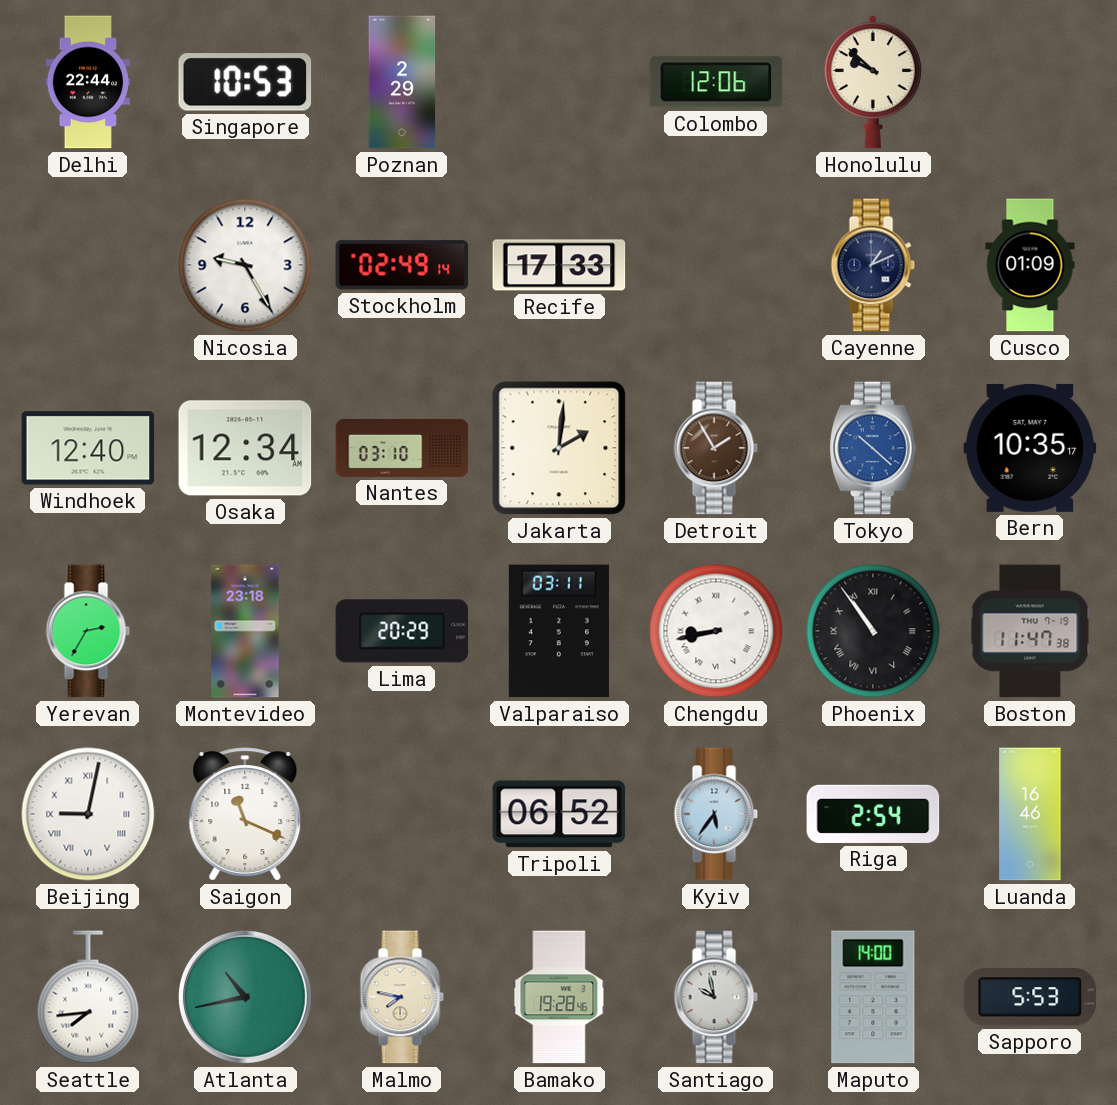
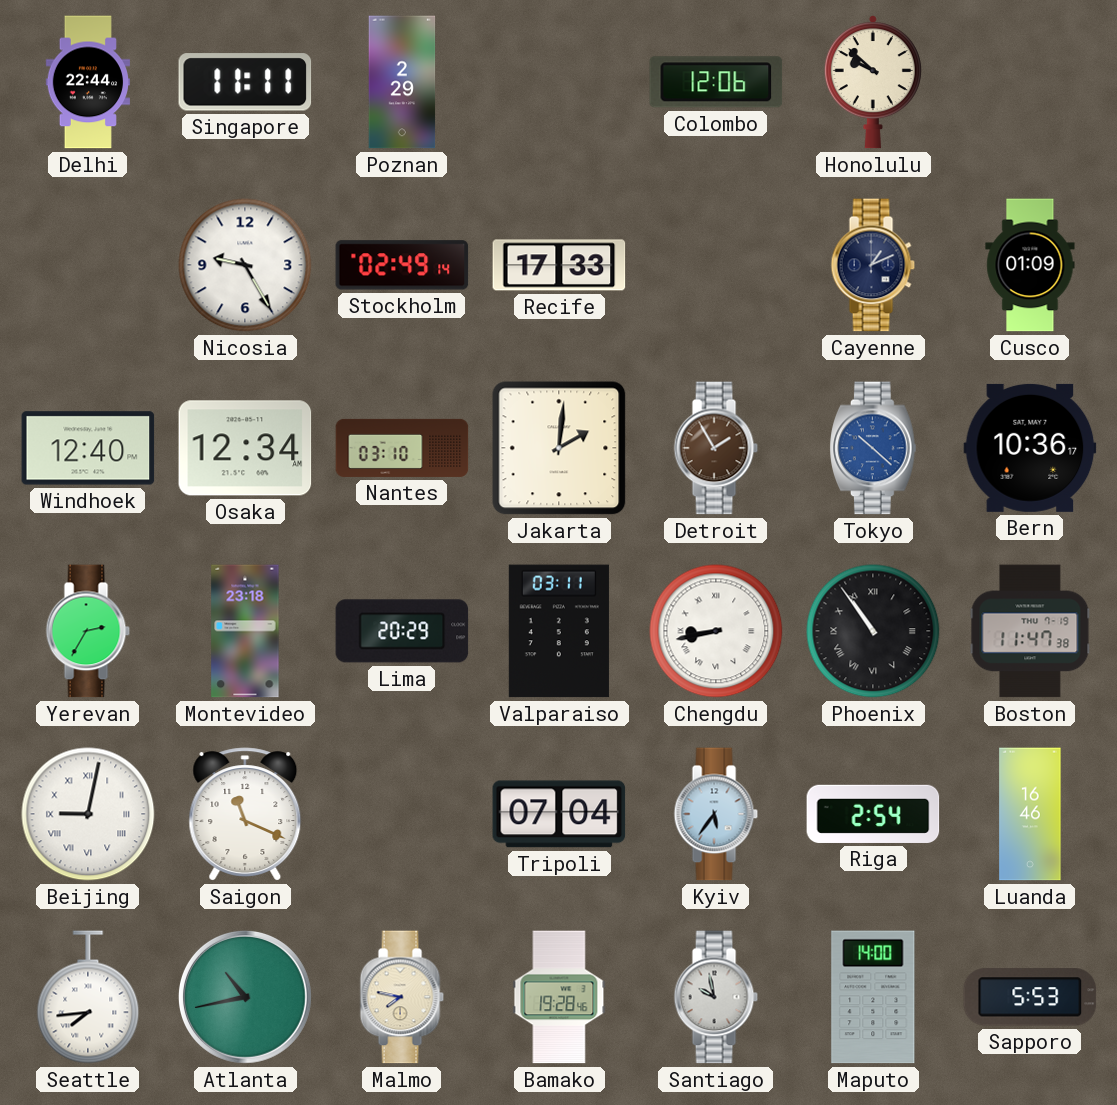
Singapore: 10:53 -> 11:11
Bern: 10:35 -> 10:36
Tripoli: 06:52 -> 07:04
